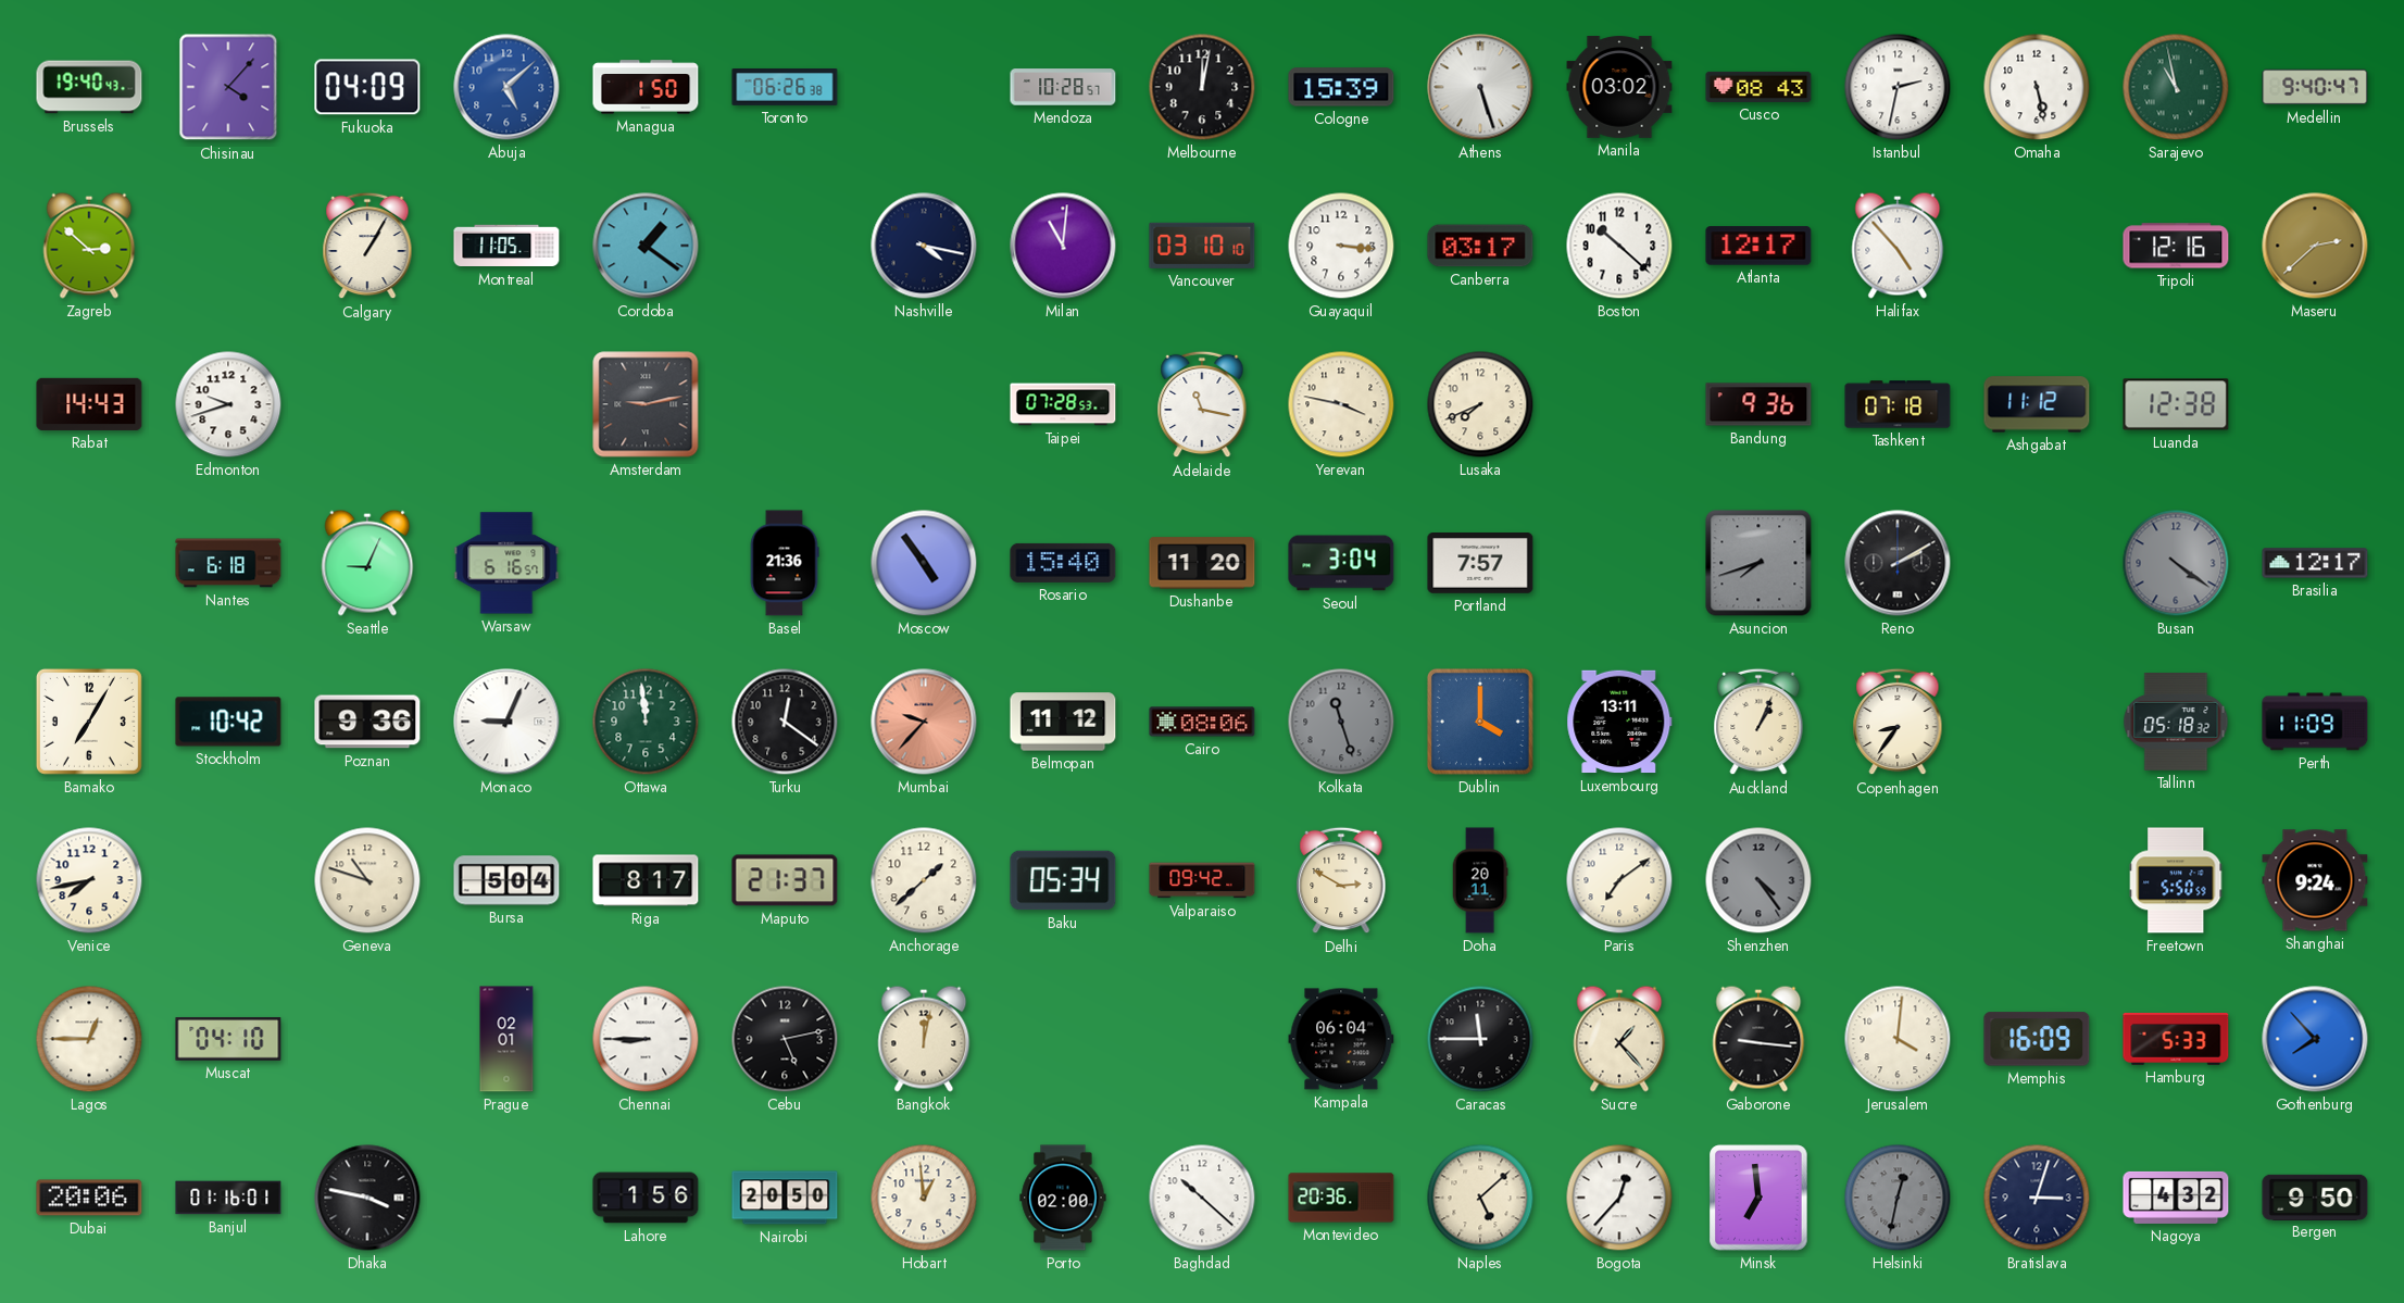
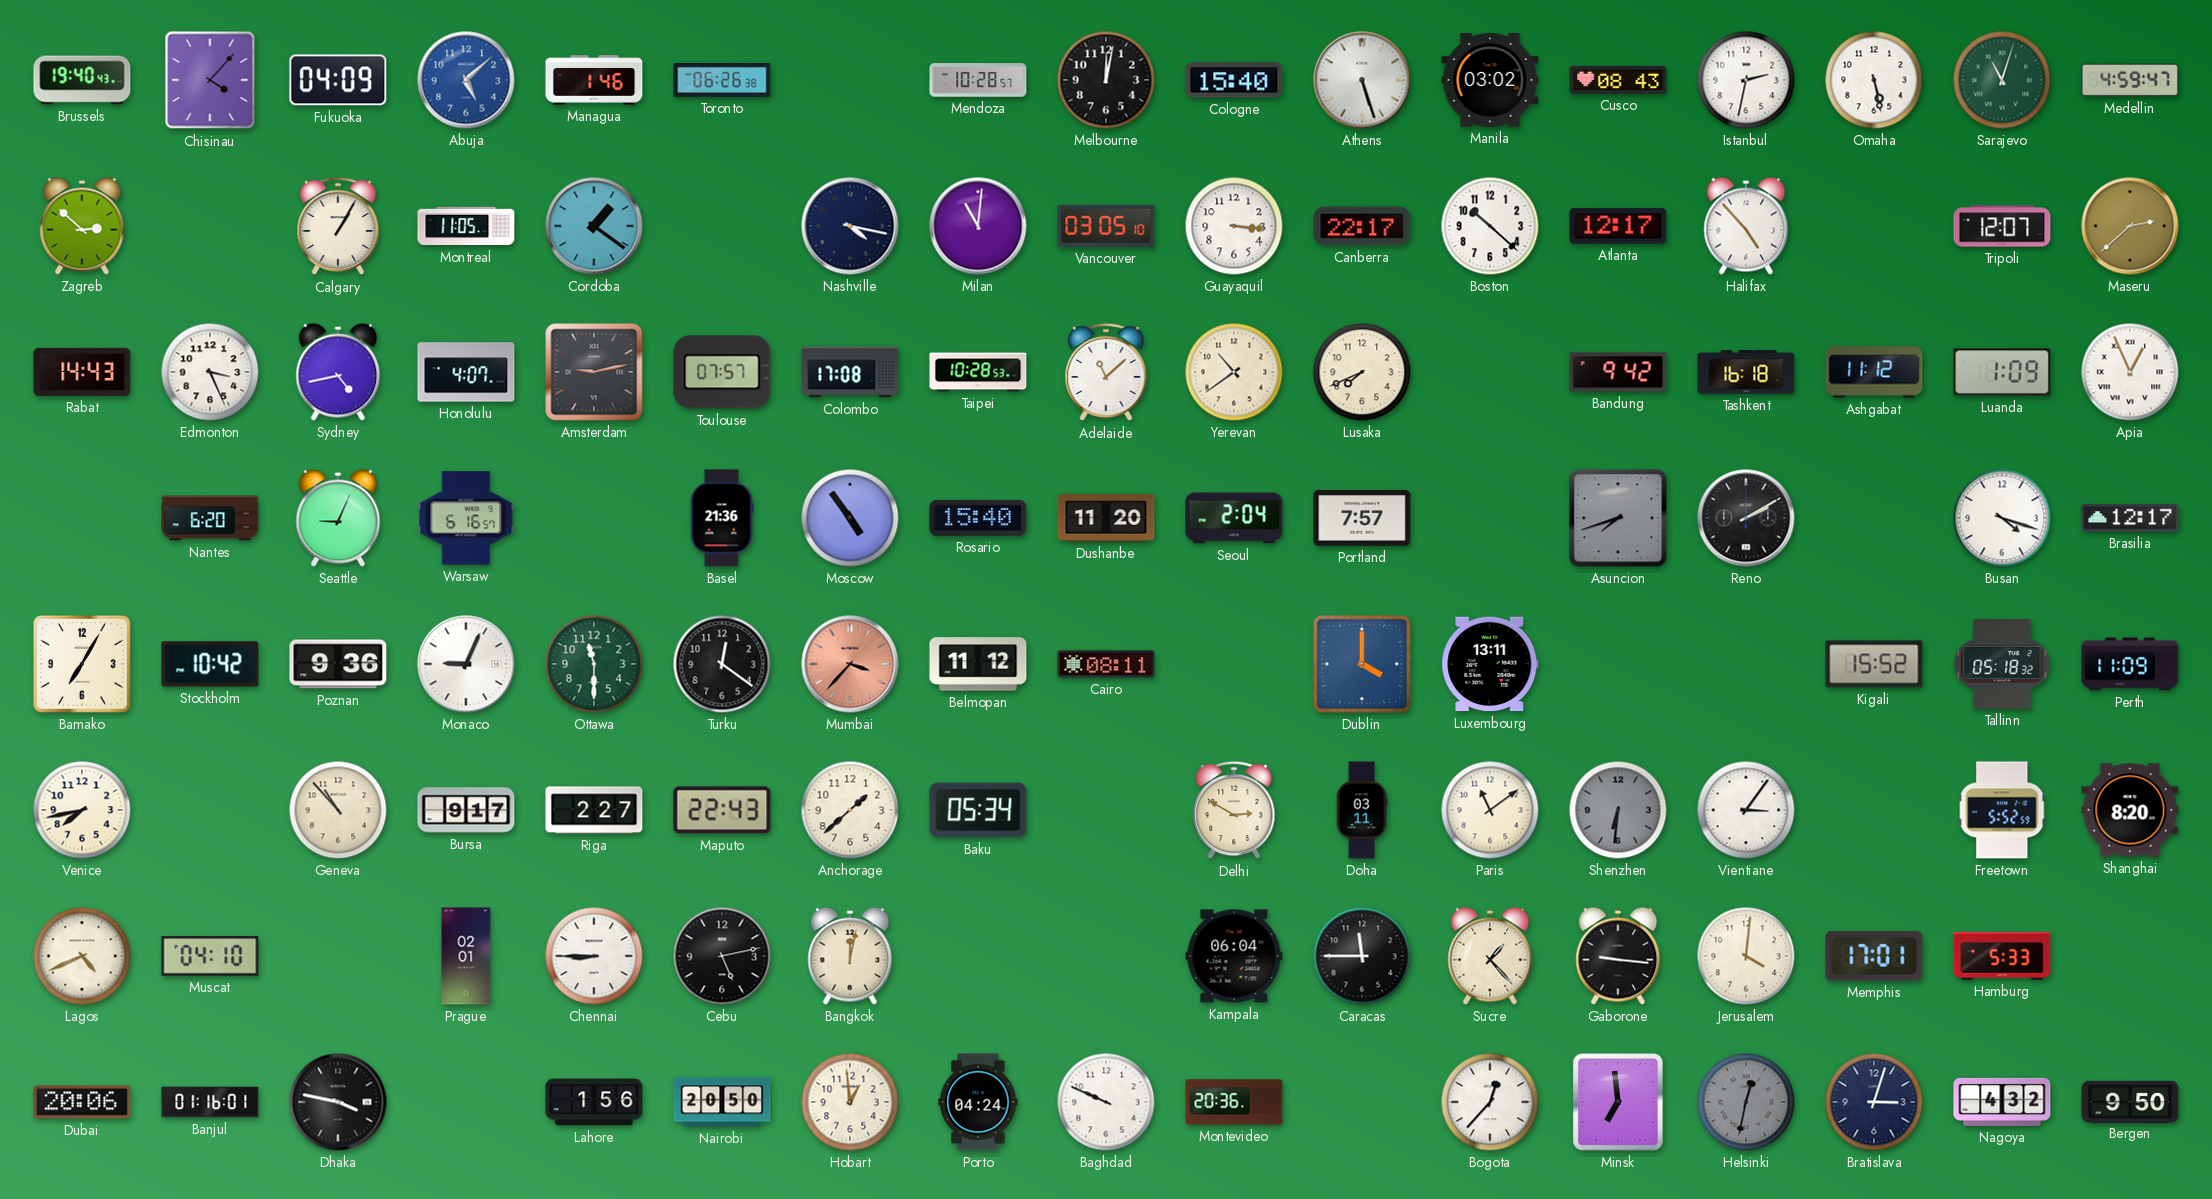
Managua: 1:50 -> 1:46
Cologne: 15:39 -> 15:40
Sarajevo: 10:58 -> 11:03
Medellin: 9:40 -> 4:59
Vancouver: 03:10 -> 03:05
Canberra: 03:17 -> 22:17
Tripoli: 12:16 -> 12:07
Edmonton: 9:42 -> 3:26
Sydney: none -> 4:43
Honolulu: none -> 4:07
Toulouse: none -> 07:57
Colombo: none -> 17:08
Taipei: 07:28 -> 10:28
Adelaide: 11:17 -> 11:08
Yerevan: 3:47 -> 10:39
Bandung: 9:36 -> 9:42
Tashkent: 07:18 -> 16:18
Luanda: 12:38 -> 1:09
Apia: none -> 12:56
Nantes: 6:18 -> 6:20
Seoul: 3:04 -> 2:04
Busan: 4:21 -> 4:18
Busan dial: grey -> white
Ottawa: 11:59 -> 11:30
Mumbai: 9:37 -> 3:37
Cairo: 08:06 -> 08:11
Kolkata: 11:27 -> none
Auckland: 1:04 -> none
Copenhagen: 8:36 -> none
Kigali: none -> 15:52
Geneva: 10:48 -> 10:53
Bursa: 5:04 -> 9:17
Riga: 8:17 -> 2:27
Maputo: 21:37 -> 22:43
Valparaiso: 09:42 -> none
Doha: 20:11 -> 03:11
Paris: 7:09 -> 11:09
Shenzhen: 4:24 -> 6:31
Vientiane: none -> 3:06
Freetown: 5:50 -> 5:52
Shanghai: 9:24 -> 8:20
Lagos: 12:45 -> 4:41
Memphis: 16:09 -> 17:01
Gothenburg: 7:53 -> none
Porto: 02:00 -> 04:24
Baghdad: 10:22 -> 9:49
Naples: 5:08 -> none
